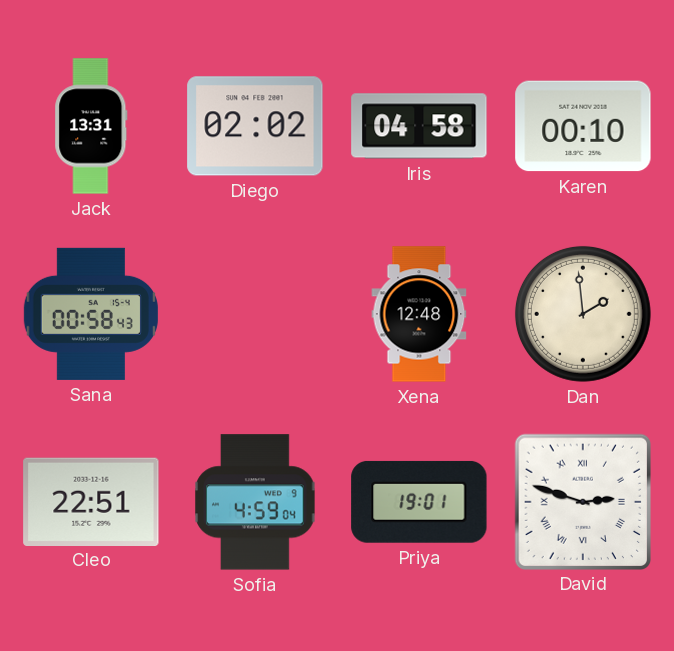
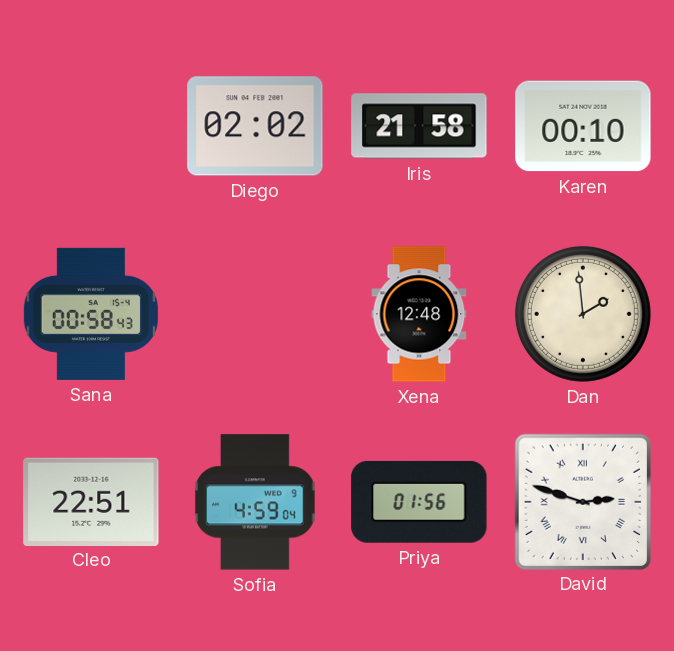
Jack: 13:31 -> none
Iris: 04:58 -> 21:58
Priya: 19:01 -> 01:56
